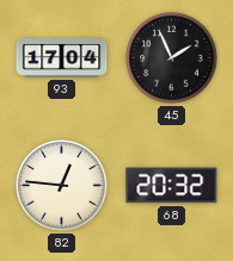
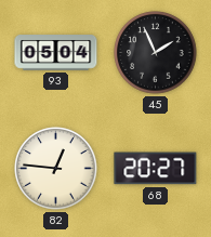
93: 17:04 -> 05:04
68: 20:32 -> 20:27
